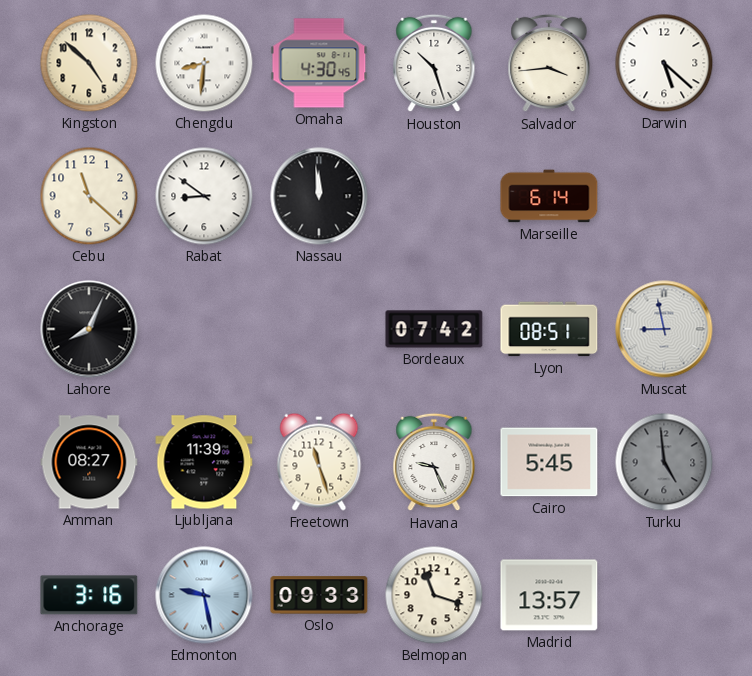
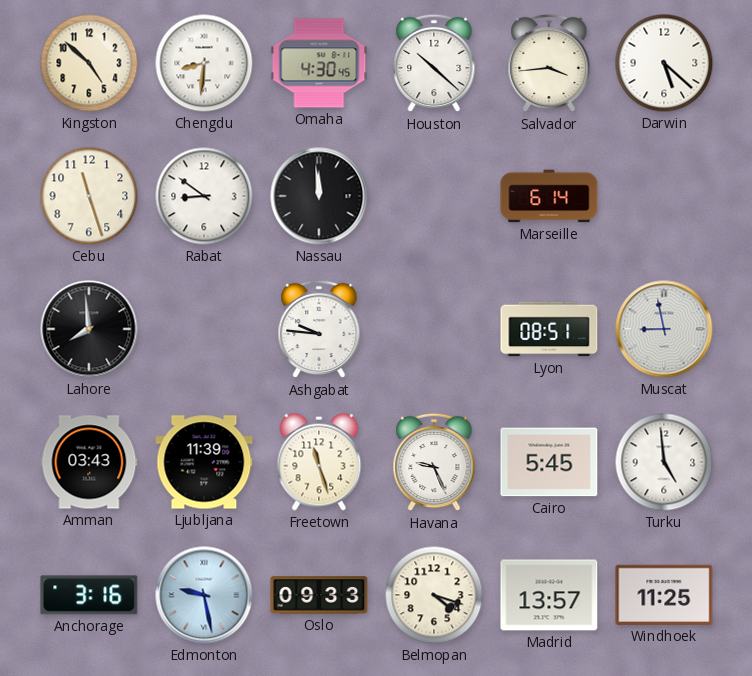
Houston: 10:27 -> 10:22
Cebu: 11:22 -> 11:27
Lahore: 8:04 -> 7:59
Ashgabat: none -> 9:46
Bordeaux: 07:42 -> none
Amman: 08:27 -> 03:43
Turku dial: grey -> white
Belmopan: 11:18 -> 4:18
Windhoek: none -> 11:25
